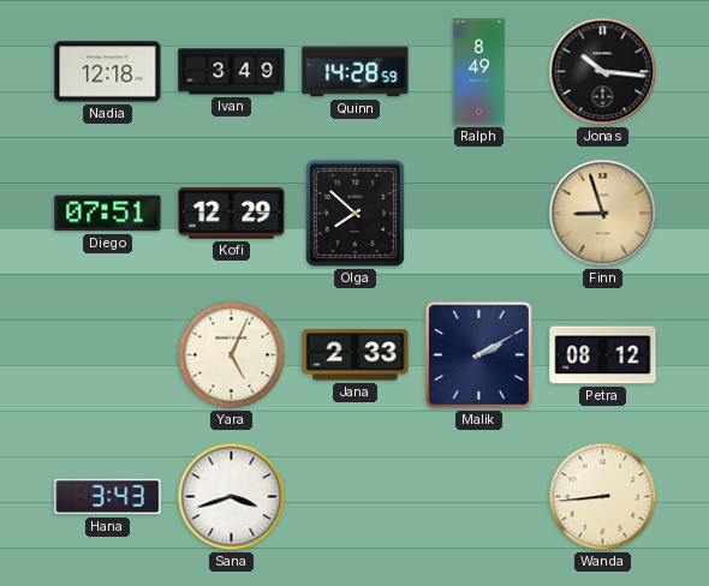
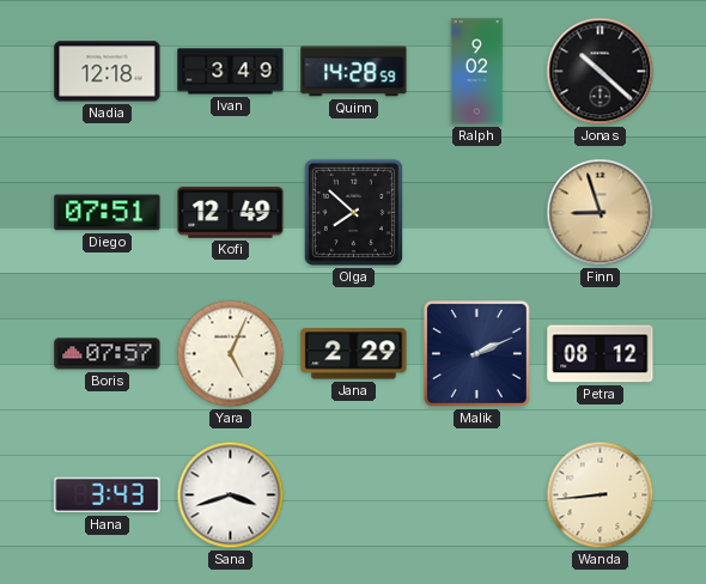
Ralph: 8:49 -> 9:02
Jonas: 10:16 -> 10:22
Kofi: 12:29 -> 12:49
Boris: none -> 07:57
Jana: 2:33 -> 2:29
Malik: 2:10 -> 2:11
